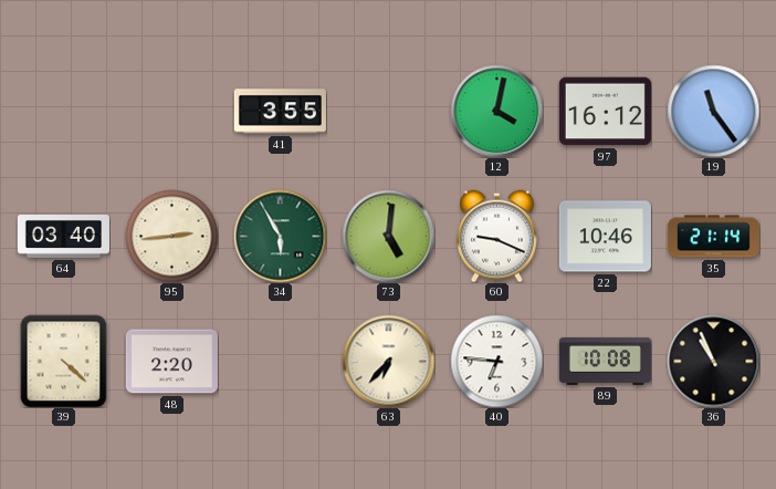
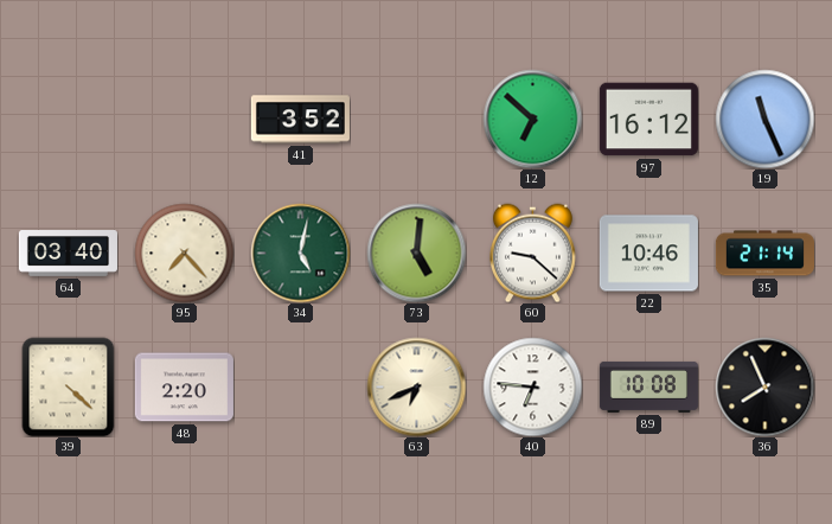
41: 3:55 -> 3:52
12: 4:02 -> 6:52
19: 11:24 -> 11:26
95: 2:44 -> 7:23
34: 5:55 -> 5:02
60: 9:19 -> 9:22
63: 6:37 -> 6:41
36: 10:56 -> 7:56
